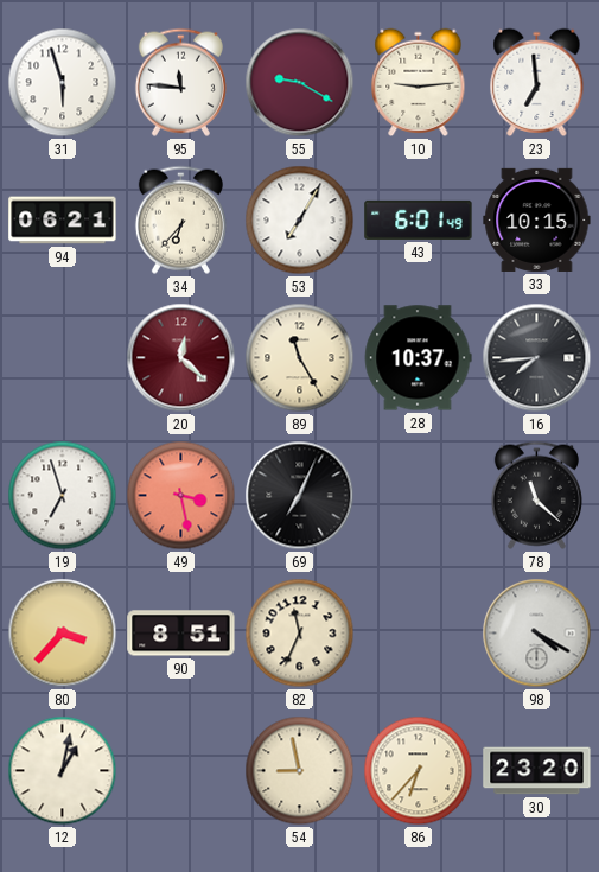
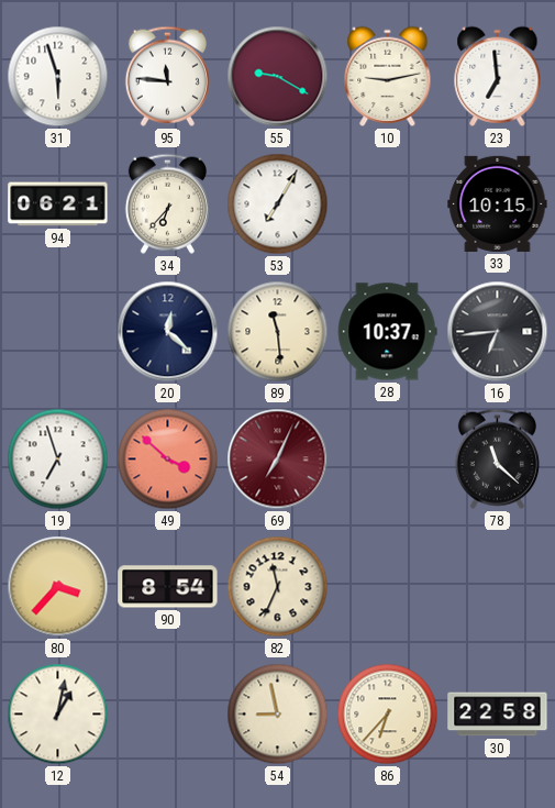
10: 9:14 -> 9:13
43: 6:01 -> none
20 dial: burgundy -> navy
89: 11:25 -> 11:29
16: 7:44 -> 6:44
49: 3:28 -> 3:52
69 dial: black -> burgundy
90: 8:51 -> 8:54
98: 4:20 -> none
30: 23:20 -> 22:58
